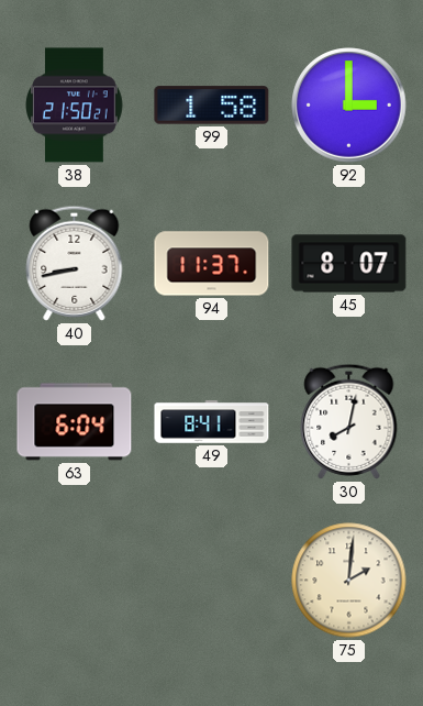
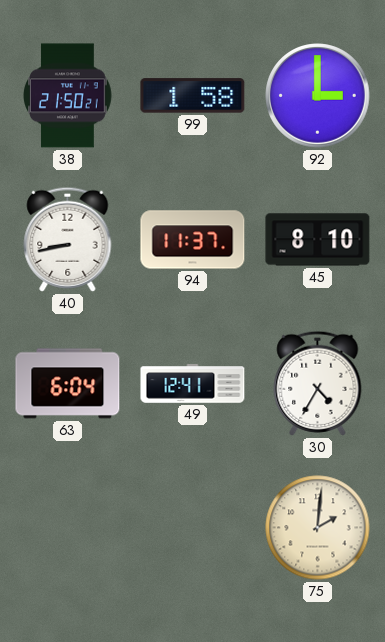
45: 8:07 -> 8:10
49: 8:41 -> 12:41
30: 8:02 -> 4:35
